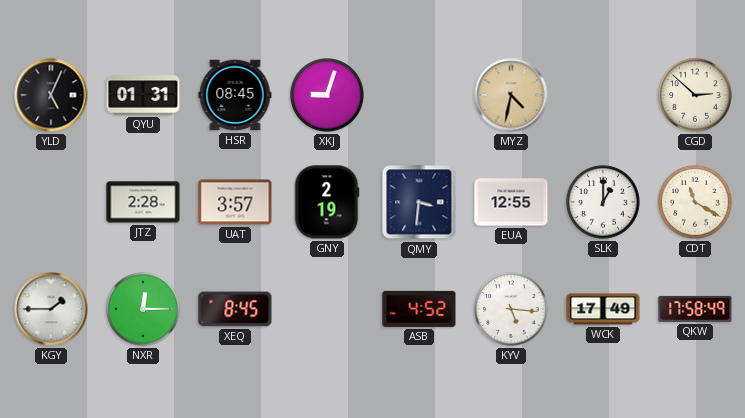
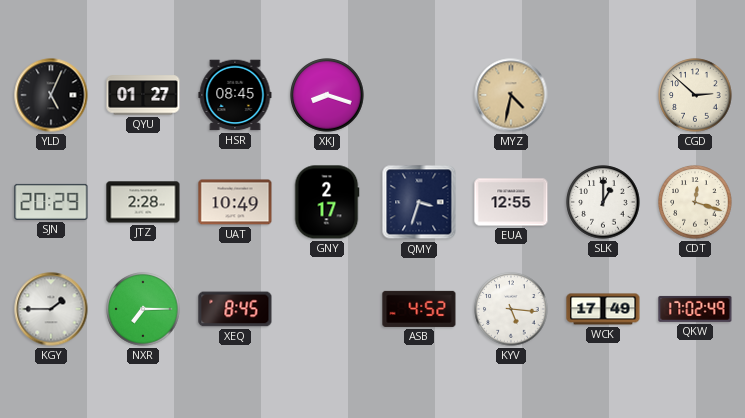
QYU: 01:31 -> 01:27
XKJ: 9:03 -> 8:18
SJN: none -> 20:29
UAT: 3:57 -> 10:49
GNY: 2:19 -> 2:17
QMY: 3:31 -> 3:33
CDT: 11:20 -> 12:18
NXR: 12:15 -> 7:15
QKW: 17:58 -> 17:02
